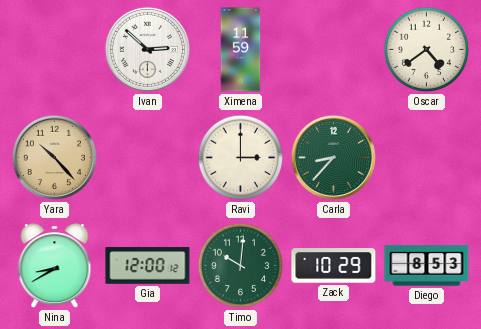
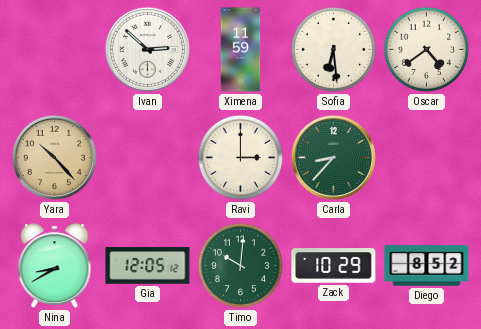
Sofia: none -> 6:29
Gia: 12:00 -> 12:05
Diego: 8:53 -> 8:52
